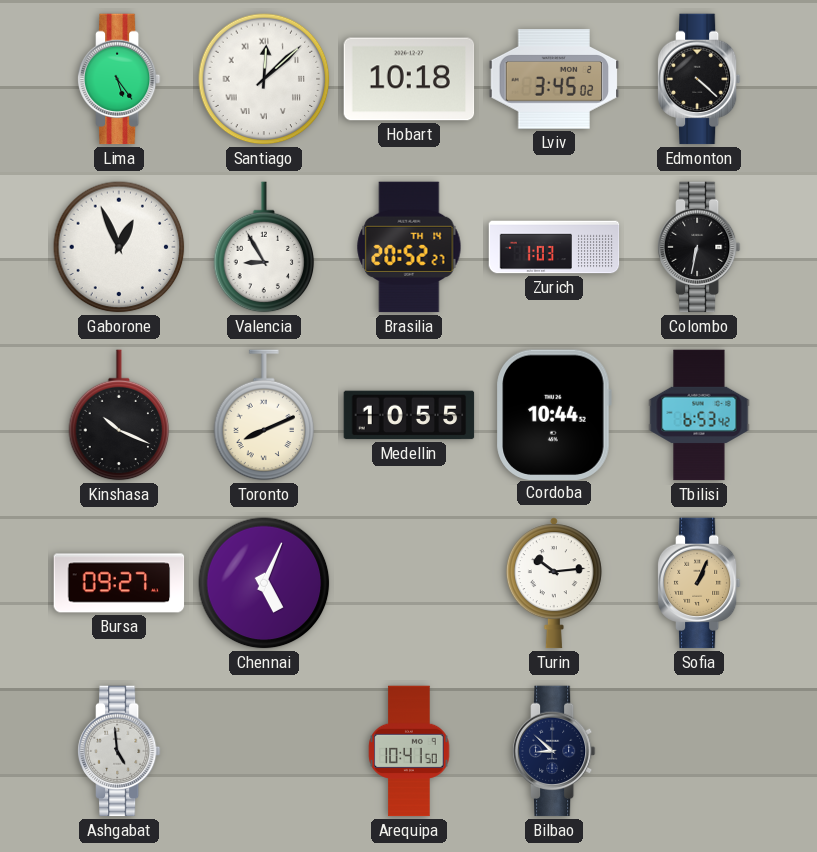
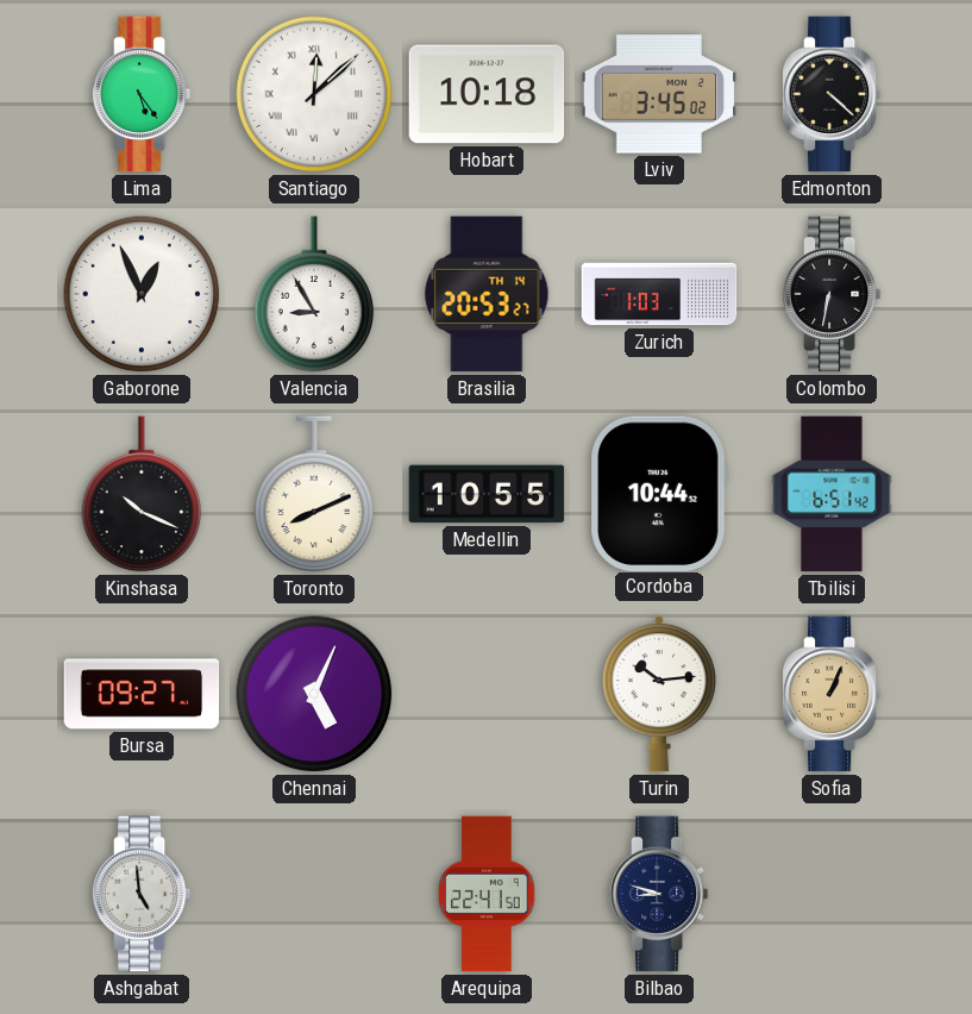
Brasilia: 20:52 -> 20:53
Tbilisi: 6:53 -> 6:51
Arequipa: 10:41 -> 22:41
Bilbao: 8:52 -> 8:48
